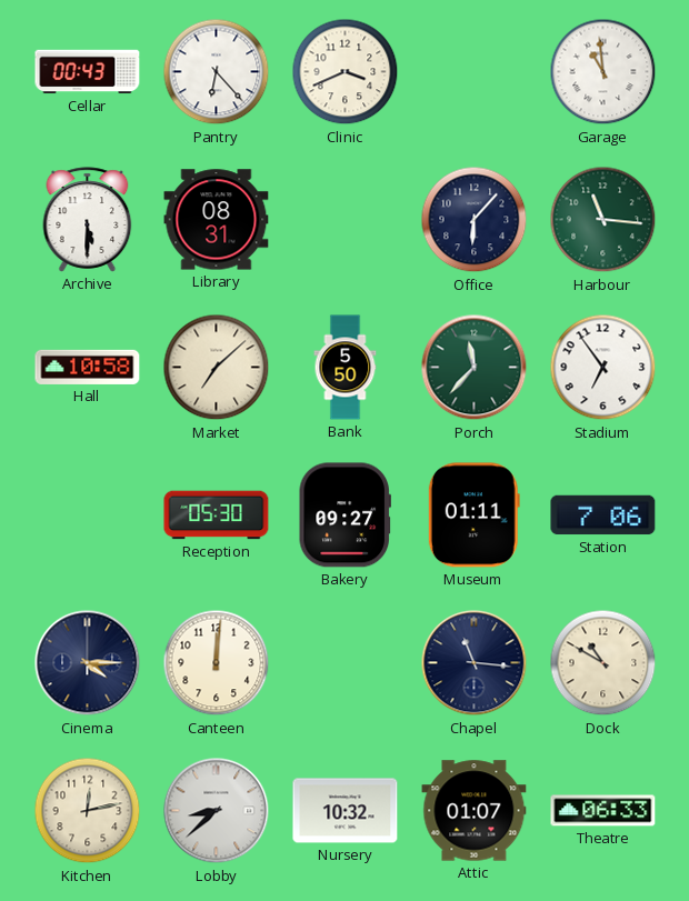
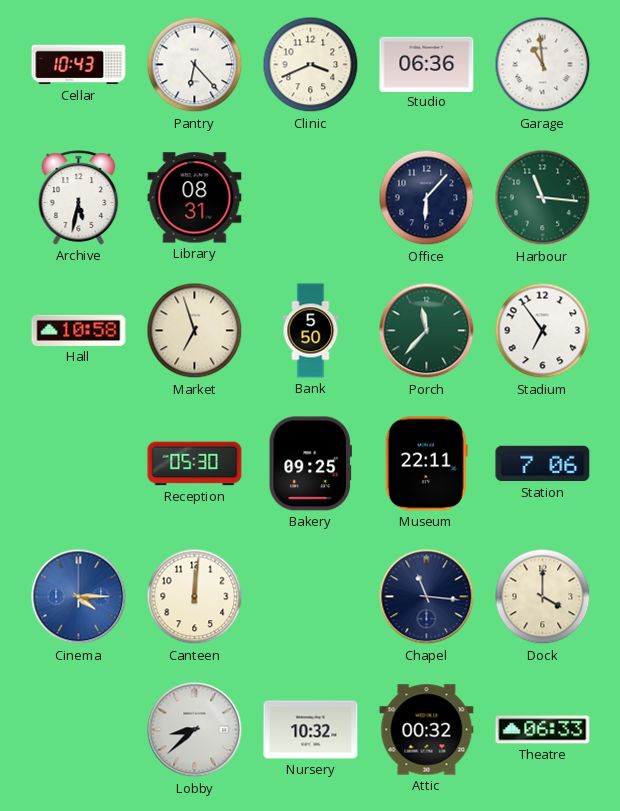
Cellar: 00:43 -> 10:43
Studio: none -> 06:36
Archive: 5:30 -> 5:32
Market: 7:08 -> 6:57
Bakery: 09:27 -> 09:25
Museum: 01:11 -> 22:11
Cinema dial: navy -> blue
Dock: 10:50 -> 4:00
Kitchen: 12:13 -> none
Attic: 01:07 -> 00:32
